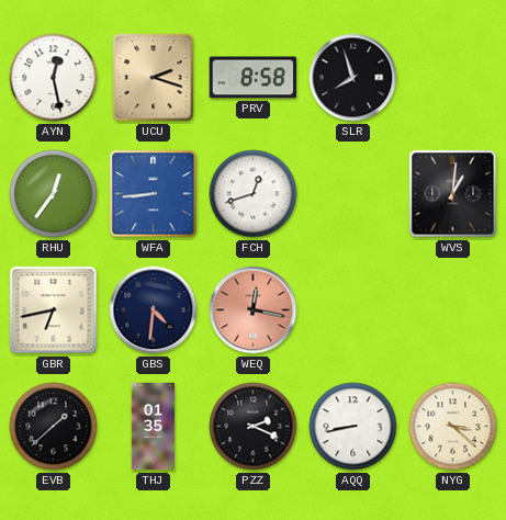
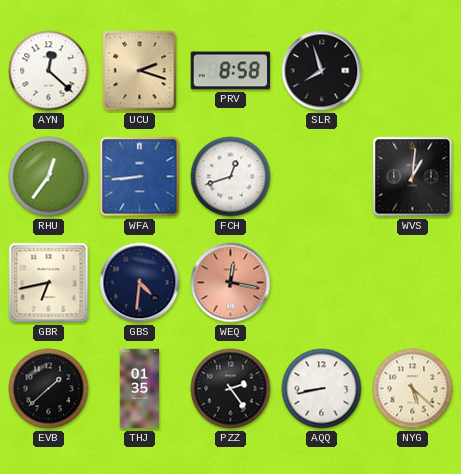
AYN: 12:28 -> 12:22
PZZ: 2:19 -> 2:24
NYG: 3:22 -> 5:22
